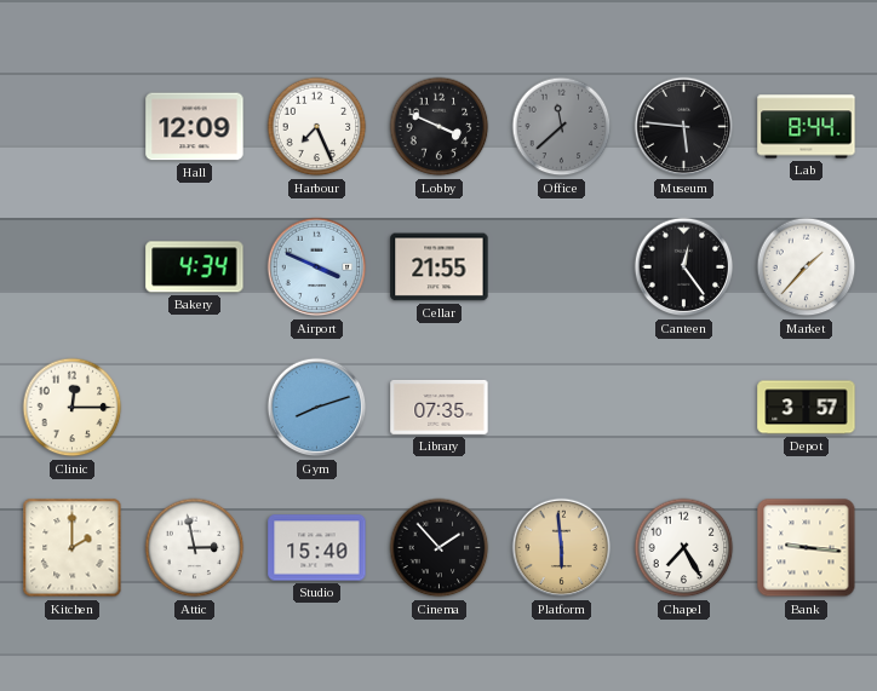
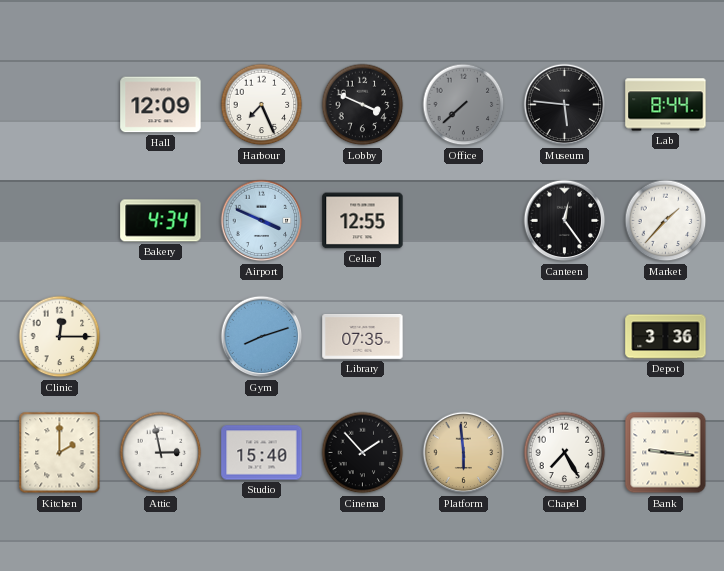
Office: 11:38 -> 7:38
Cellar: 21:55 -> 12:55
Depot: 3:57 -> 3:36
